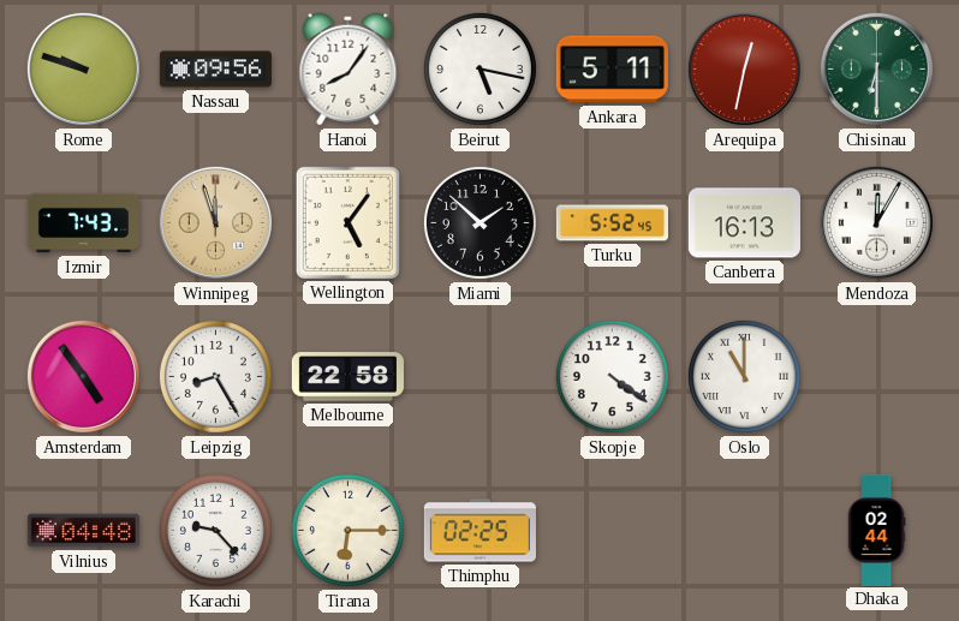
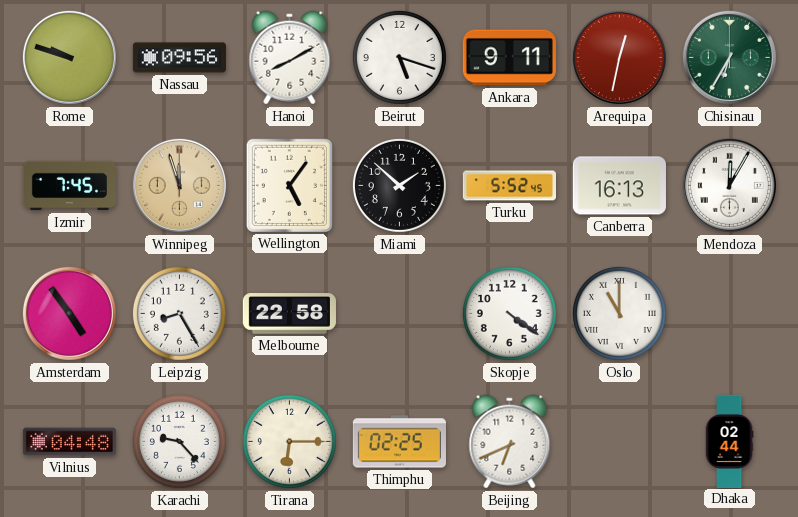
Hanoi: 8:06 -> 8:10
Beirut: 5:17 -> 5:18
Ankara: 5:11 -> 9:11
Chisinau: 6:30 -> 6:35
Izmir: 7:43 -> 7:45
Beijing: none -> 6:41
